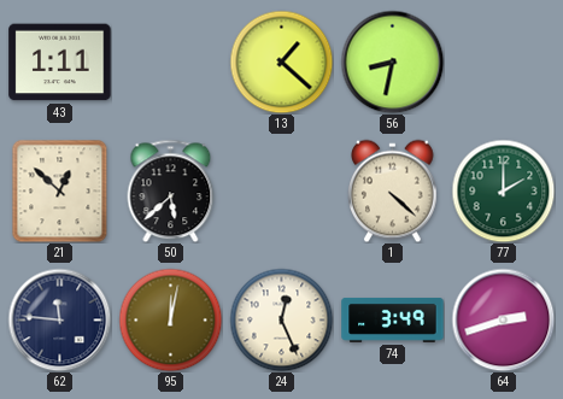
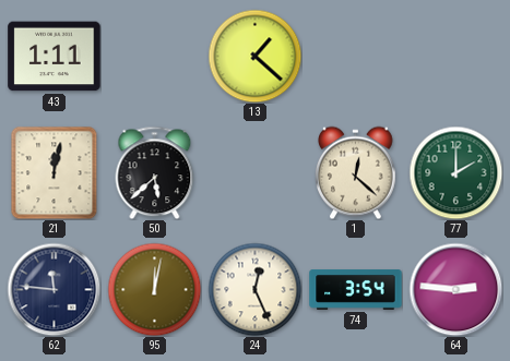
56: 8:32 -> none
21: 12:52 -> 12:02
1: 4:22 -> 12:22
74: 3:49 -> 3:54
64: 2:42 -> 2:46
